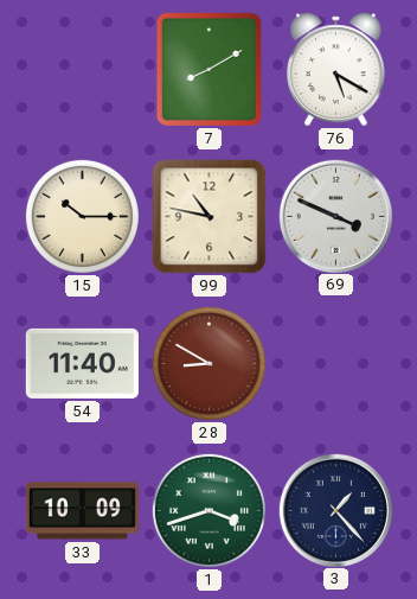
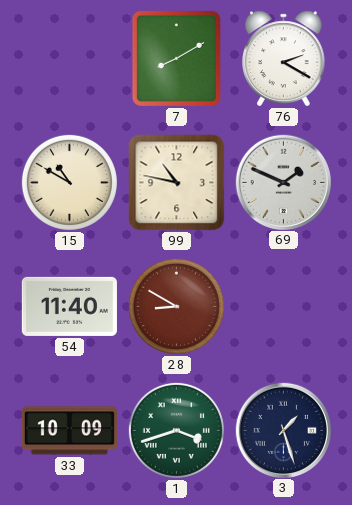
76: 5:20 -> 2:20
15: 10:15 -> 10:50
69: 3:49 -> 1:49
3: 1:23 -> 1:27
